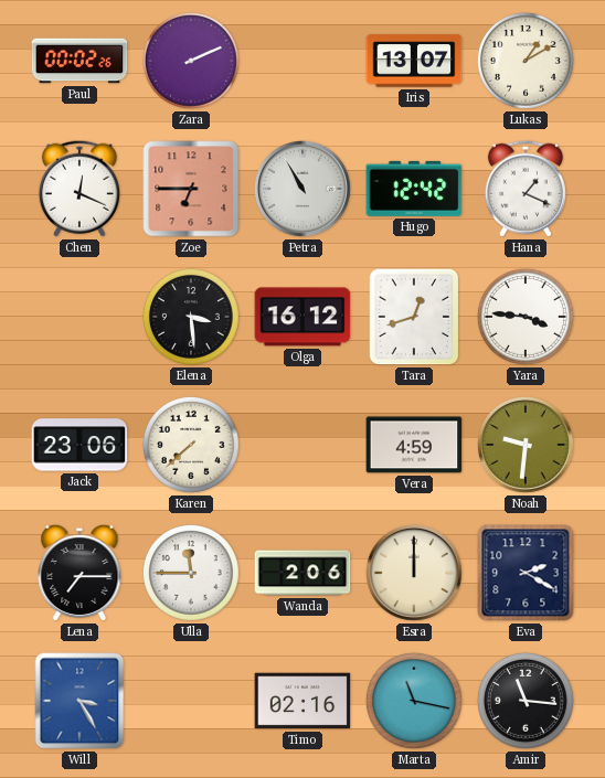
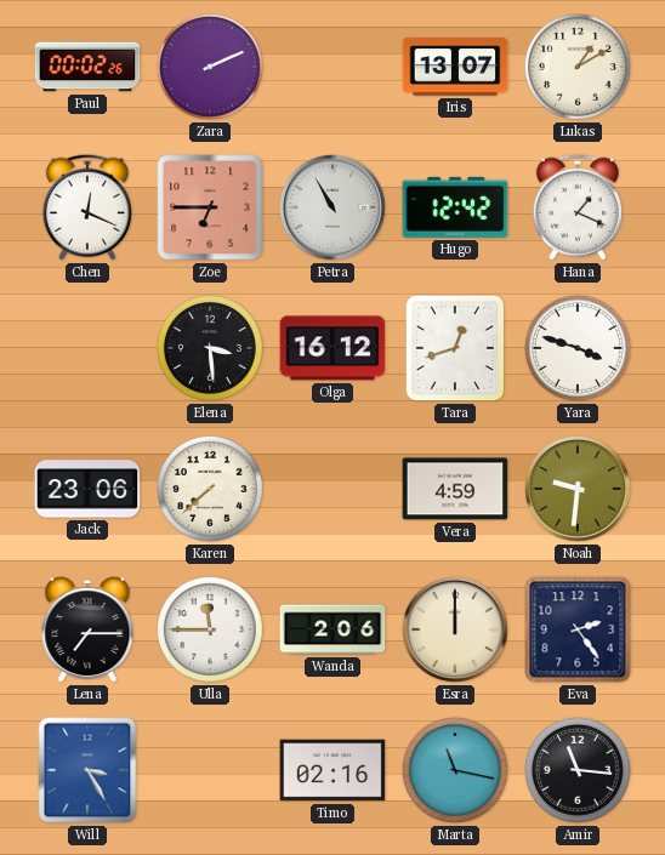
Yara: 3:46 -> 3:48
Eva: 2:20 -> 2:24
